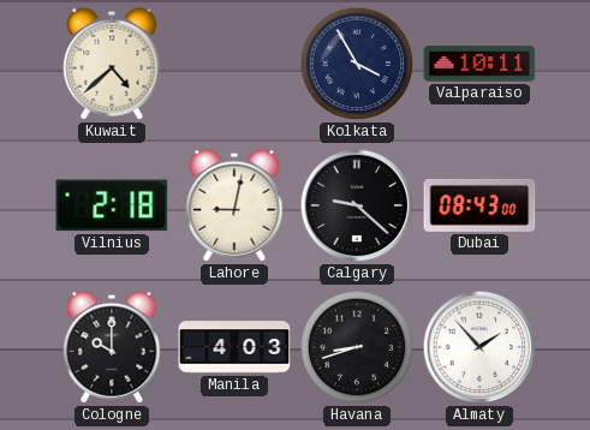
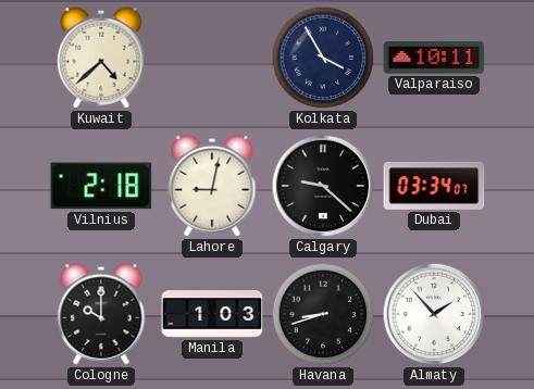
Dubai: 08:43 -> 03:34
Manila: 4:03 -> 1:03
